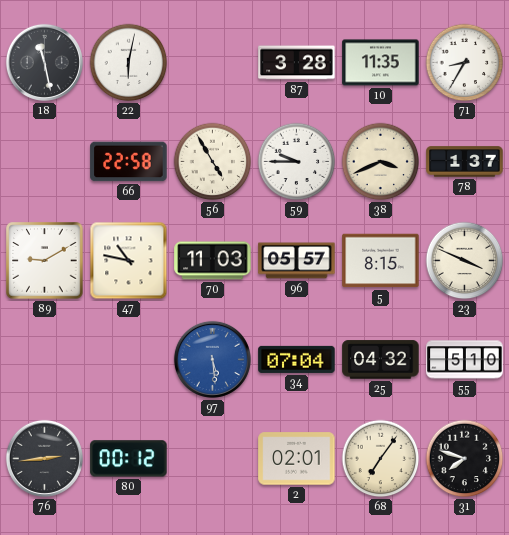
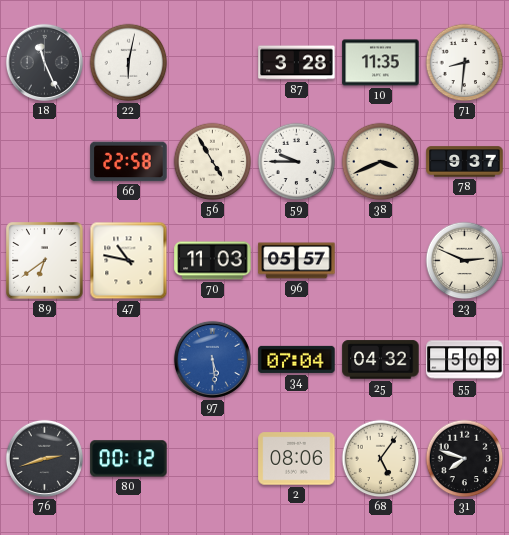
18: 11:28 -> 11:26
71: 8:35 -> 8:31
78: 1:37 -> 9:37
89: 9:10 -> 6:39
5: 8:15 -> none
23: 3:49 -> 2:49
55: 5:10 -> 5:09
76: 2:44 -> 2:42
2: 02:01 -> 08:06
68: 7:06 -> 5:06
